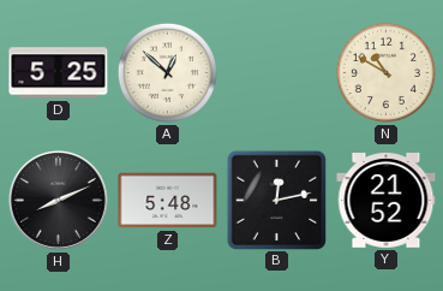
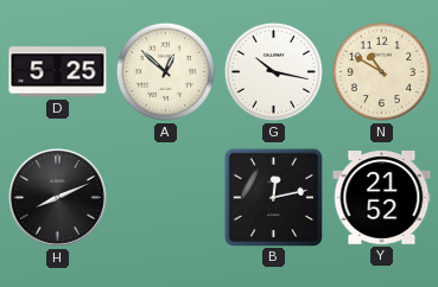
G: none -> 10:17
Z: 5:48 -> none
